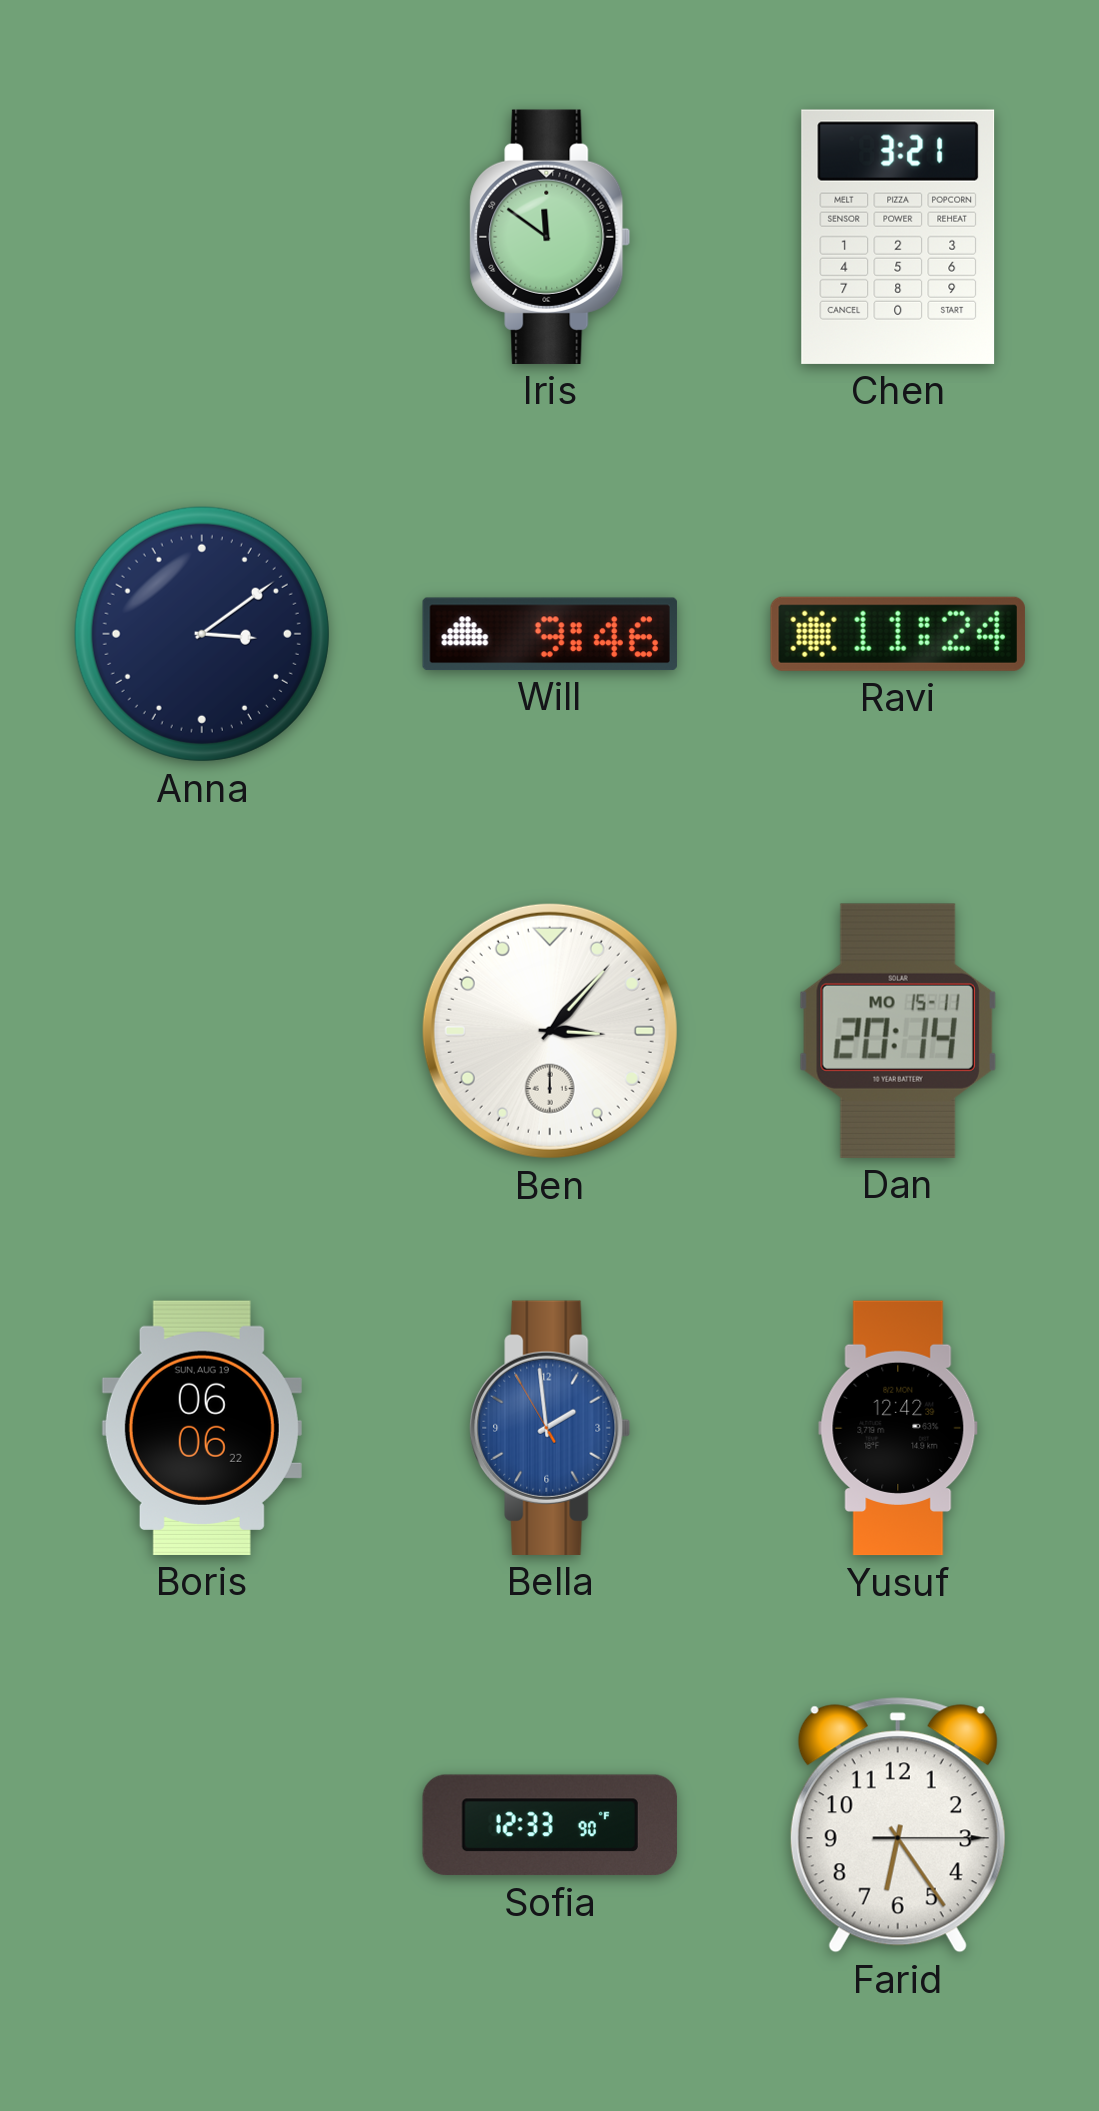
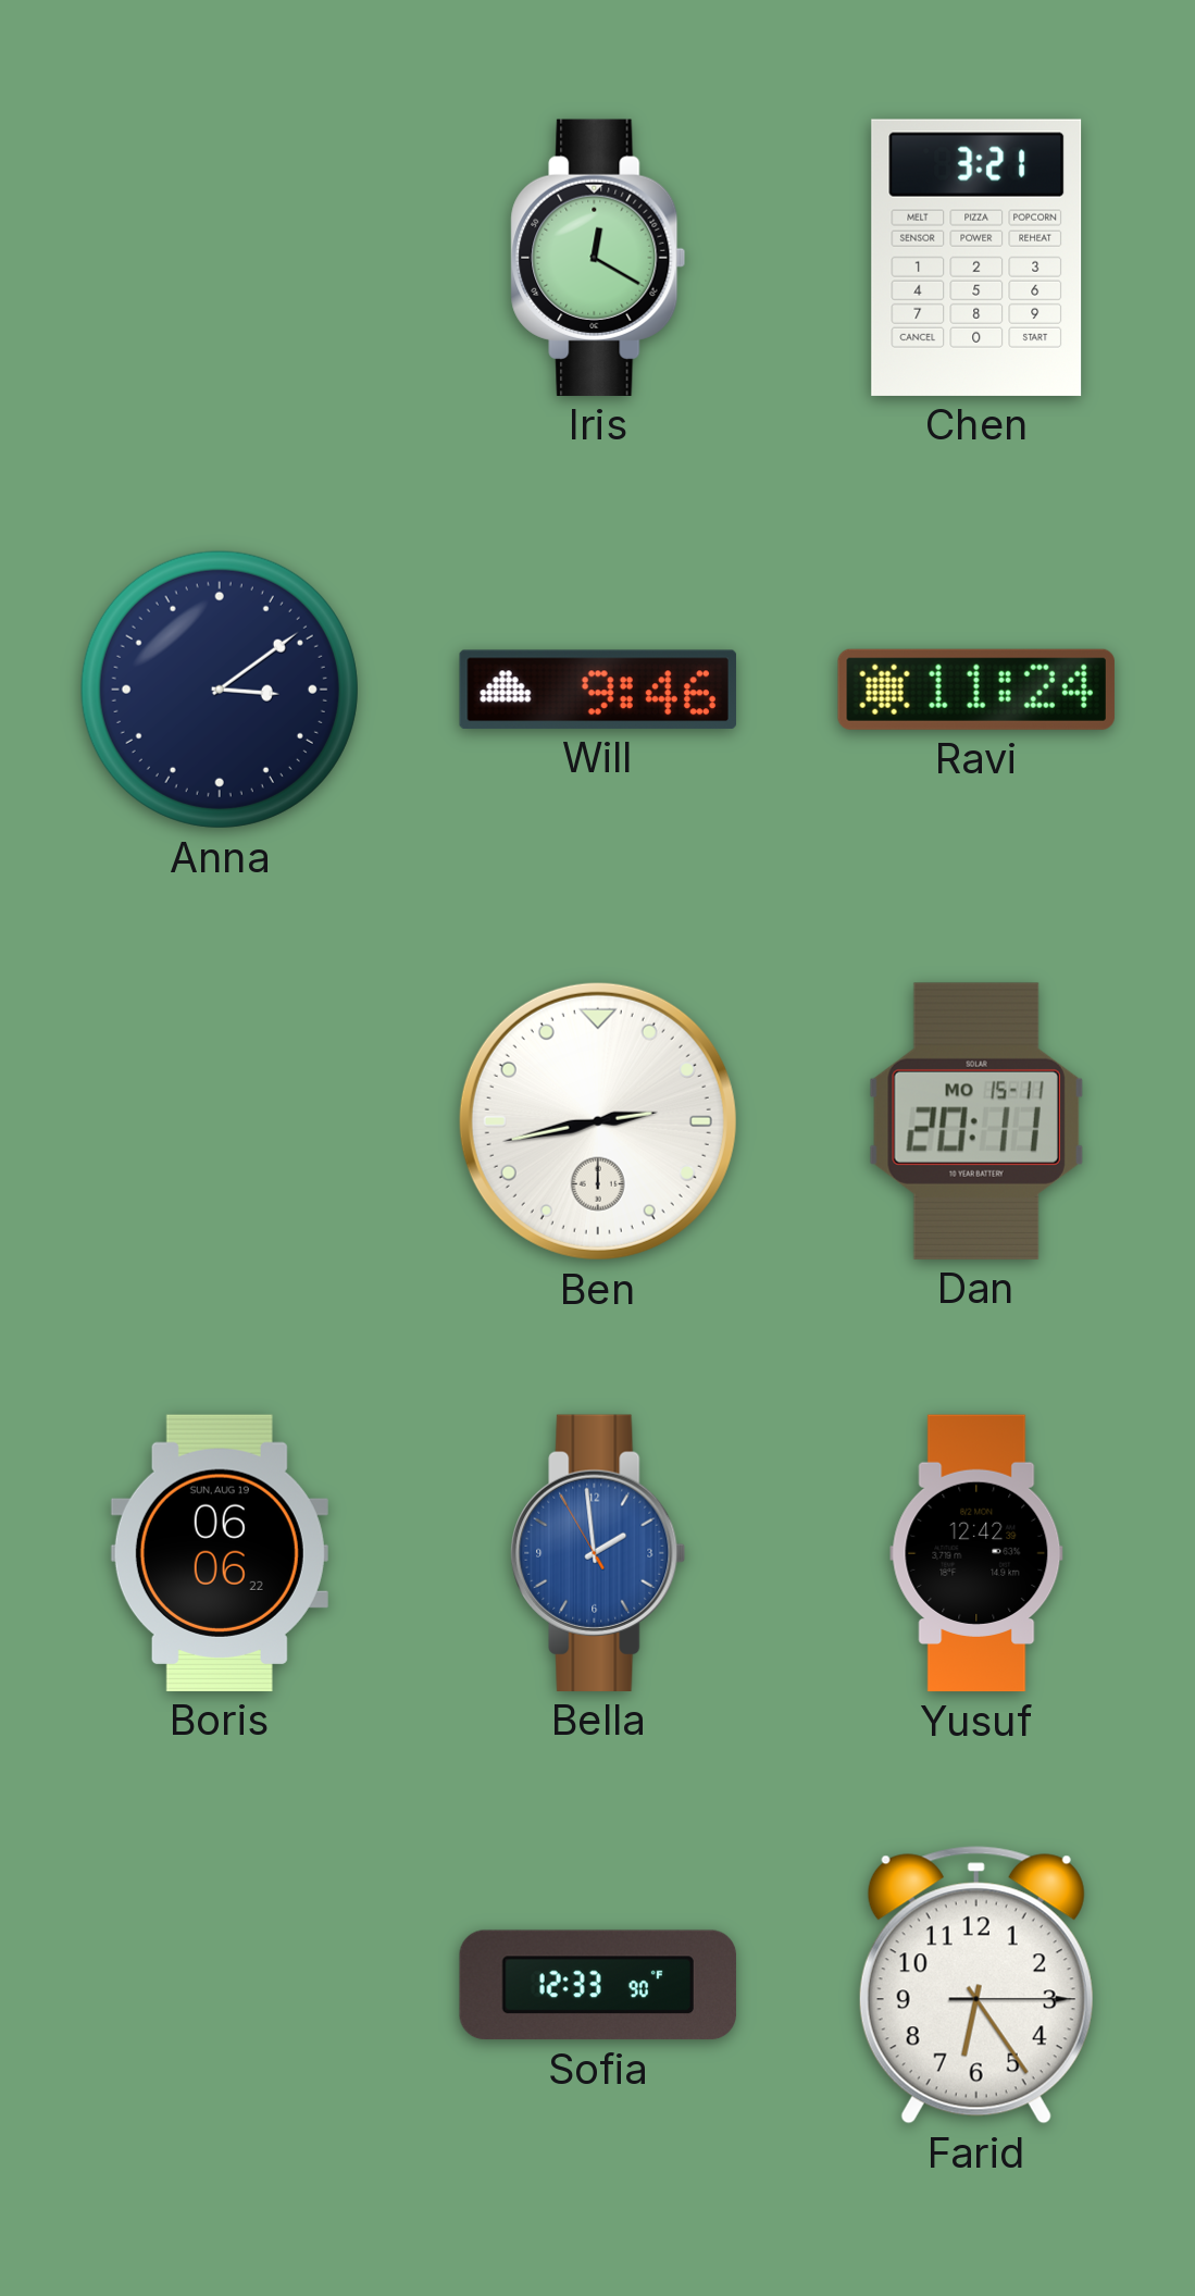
Iris: 11:51 -> 12:20
Ben: 3:07 -> 2:43
Dan: 20:14 -> 20:11
